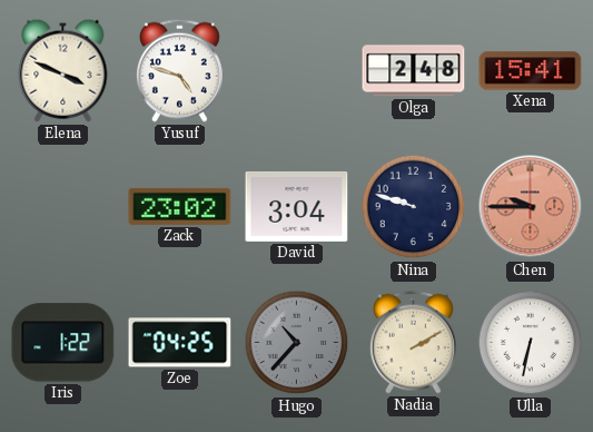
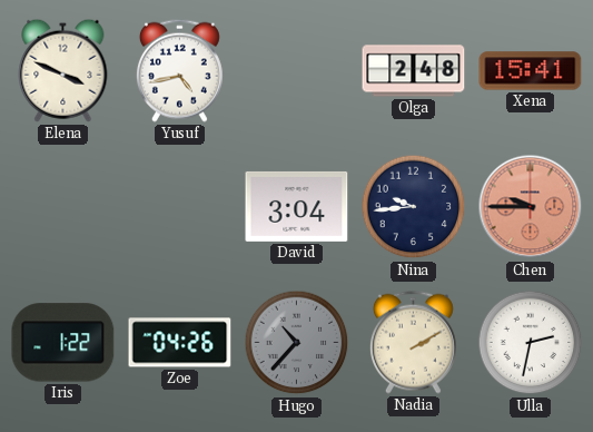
Yusuf: 4:48 -> 4:43
Zack: 23:02 -> none
Nina: 9:48 -> 9:44
Zoe: 04:25 -> 04:26
Ulla: 6:32 -> 2:32
